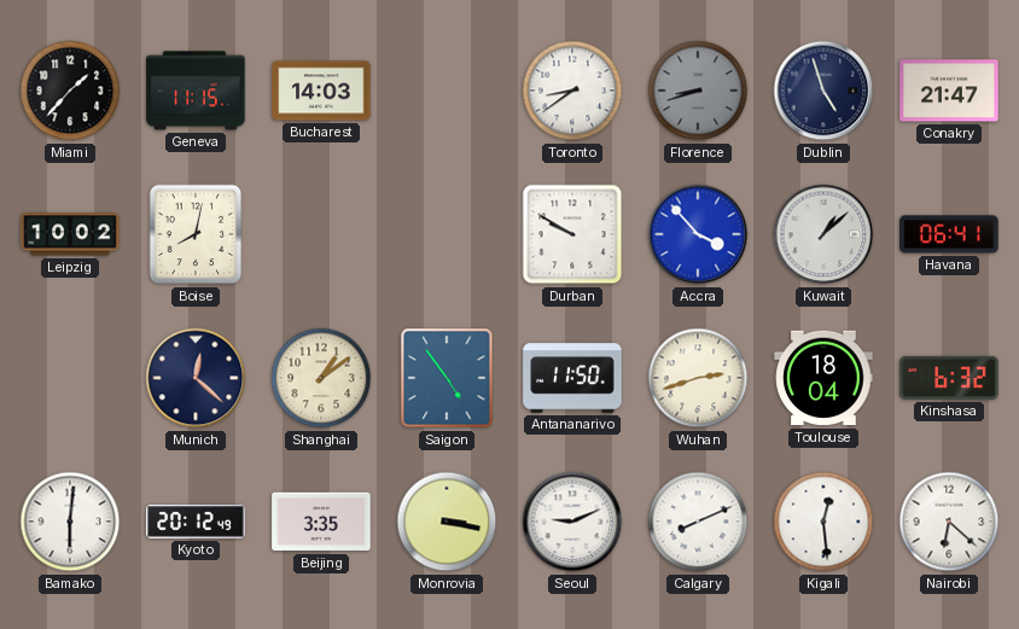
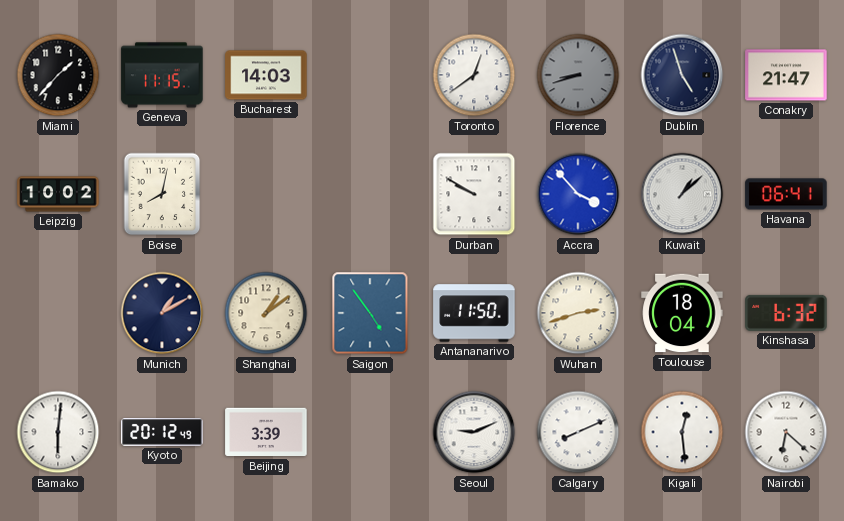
Toronto: 8:39 -> 12:39
Munich: 12:22 -> 1:10
Beijing: 3:35 -> 3:39
Monrovia: 3:17 -> none
